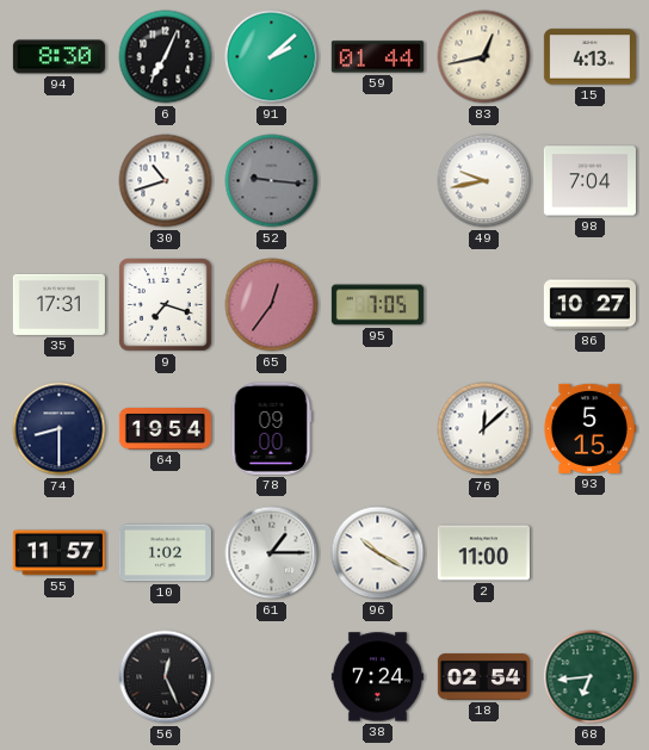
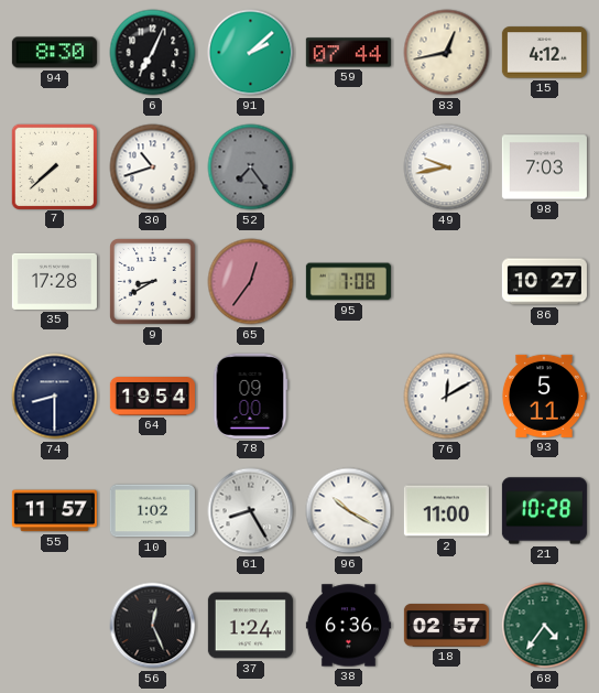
59: 01:44 -> 07:44
15: 4:13 -> 4:12
7: none -> 7:38
52: 9:16 -> 7:24
98: 7:04 -> 7:03
35: 17:31 -> 17:28
9: 7:18 -> 8:40
95: 7:05 -> 7:08
76: 12:08 -> 12:10
93: 5:15 -> 5:11
61: 1:15 -> 8:25
21: none -> 10:28
37: none -> 1:24
38: 7:24 -> 6:36
18: 02:54 -> 02:57
68: 6:44 -> 4:36
